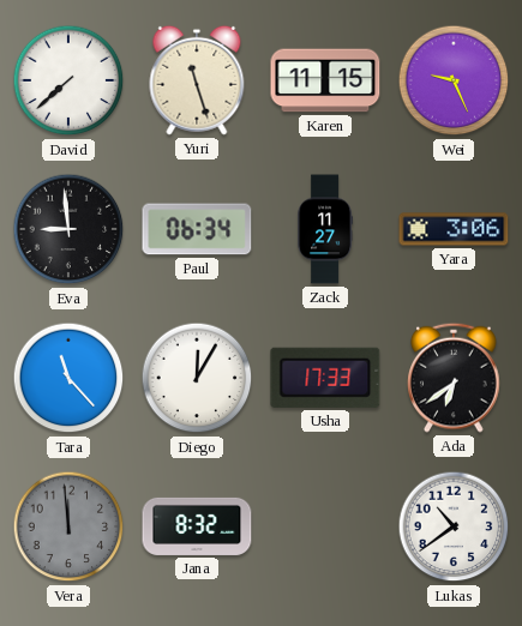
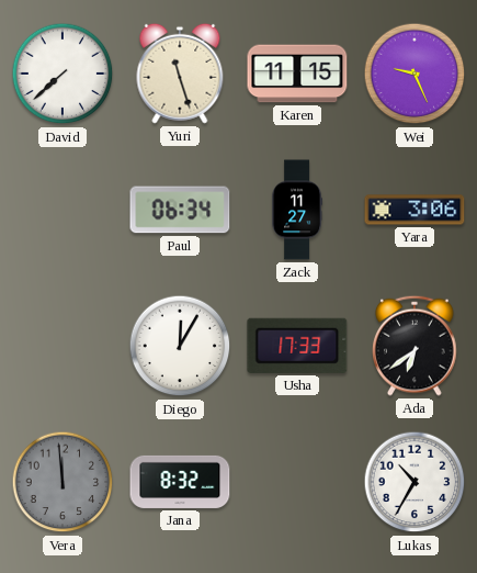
Eva: 8:59 -> none
Tara: 11:23 -> none
Lukas: 10:39 -> 10:35
